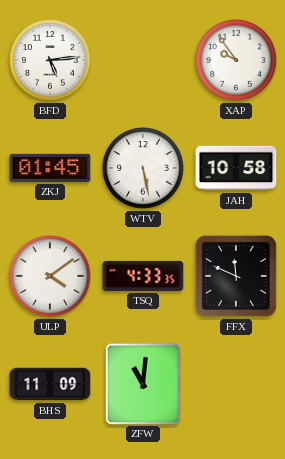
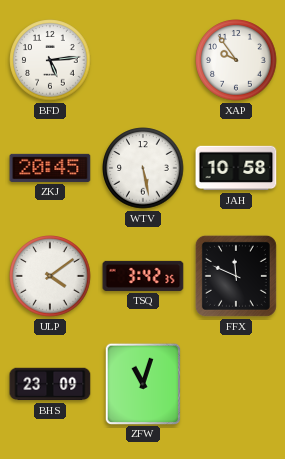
ZKJ: 01:45 -> 20:45
TSQ: 4:33 -> 3:42
BHS: 11:09 -> 23:09
ZFW: 11:01 -> 11:03
